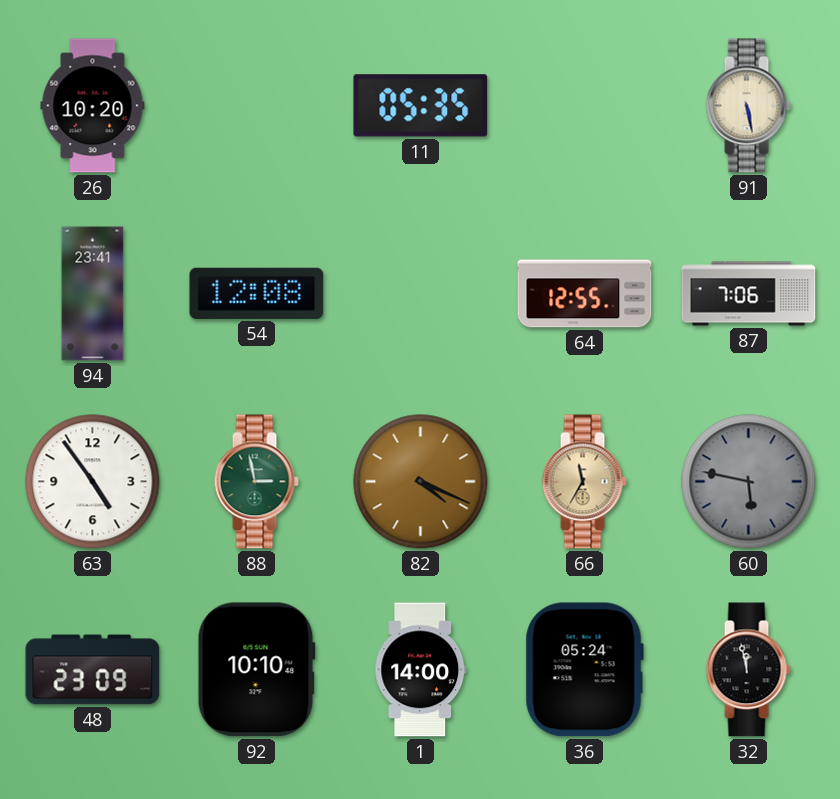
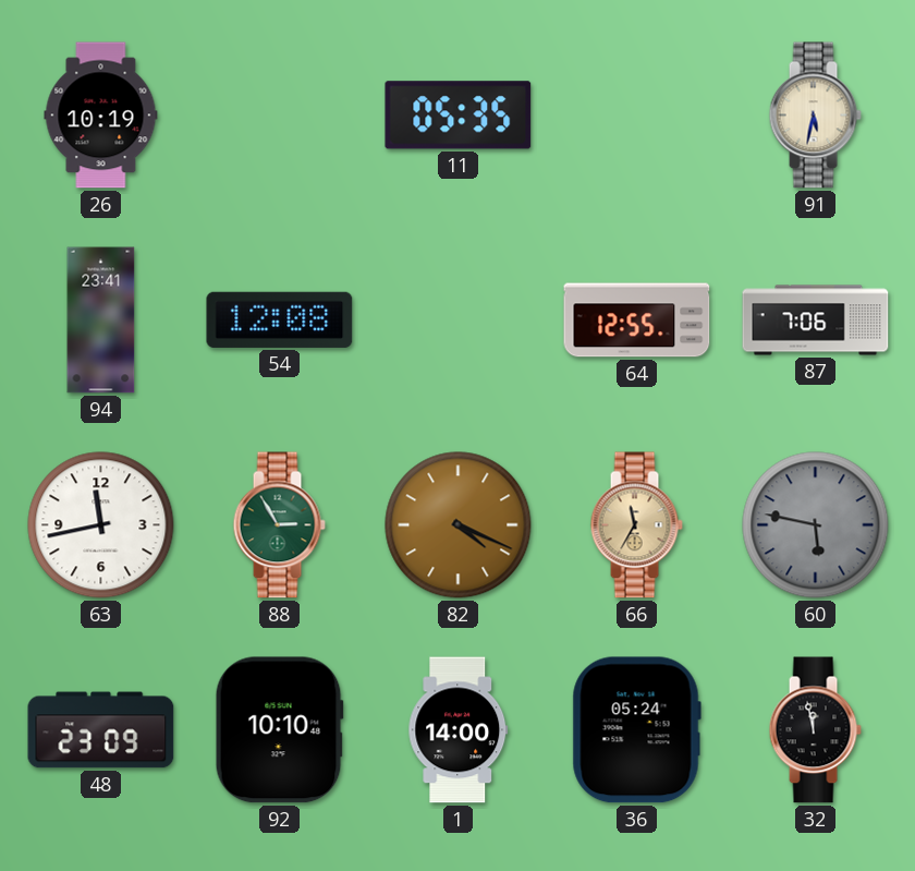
26: 10:20 -> 10:19
91: 5:28 -> 5:32
63: 4:54 -> 11:43
88: 2:58 -> 2:55
